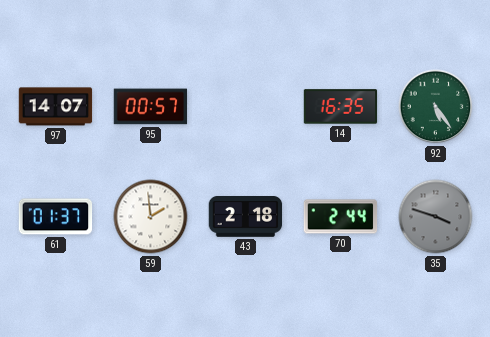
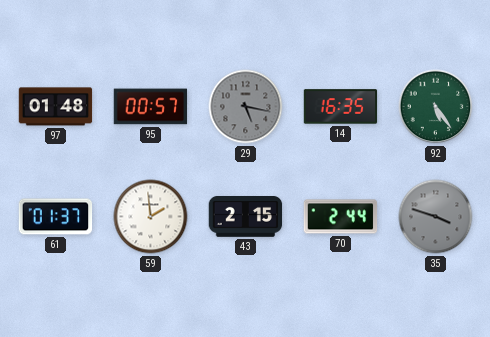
97: 14:07 -> 01:48
29: none -> 5:17
43: 2:18 -> 2:15
